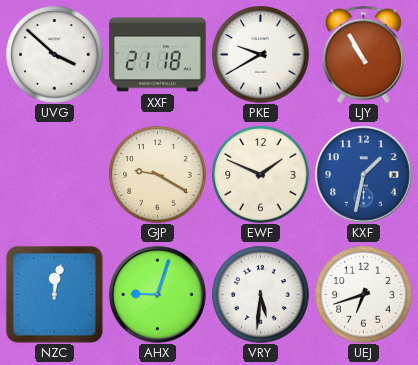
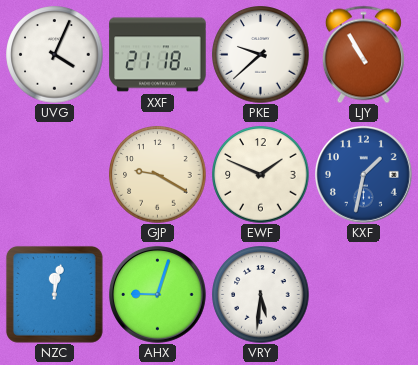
UVG: 3:52 -> 4:04
PKE: 9:40 -> 9:38
UEJ: 6:42 -> none
